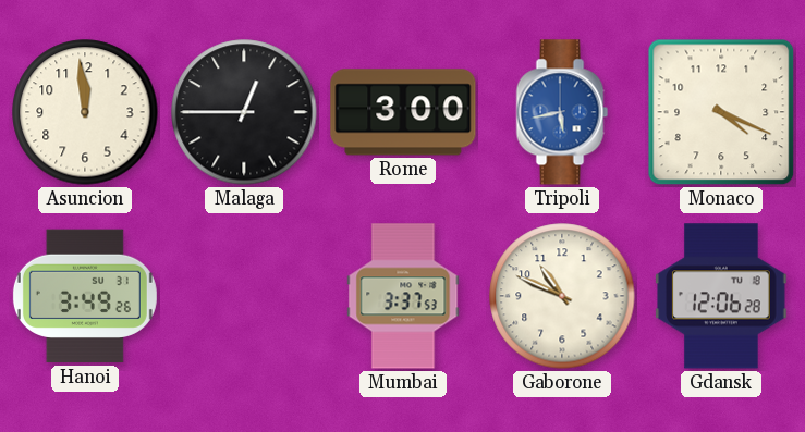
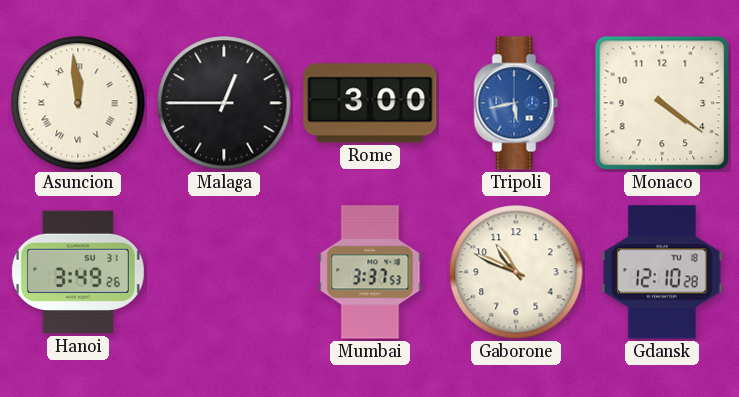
Asuncion numerals: Arabic -> Roman
Monaco: 4:19 -> 4:21
Gdansk: 12:06 -> 12:10
